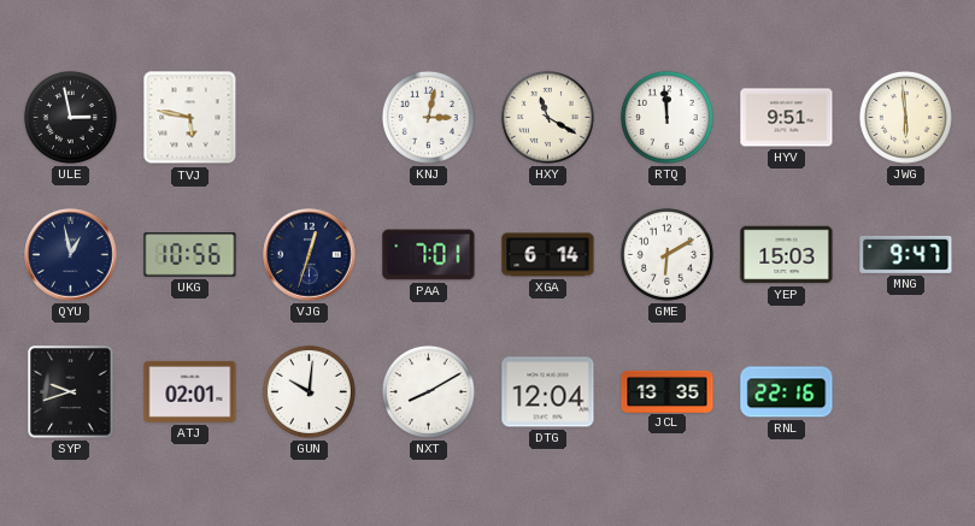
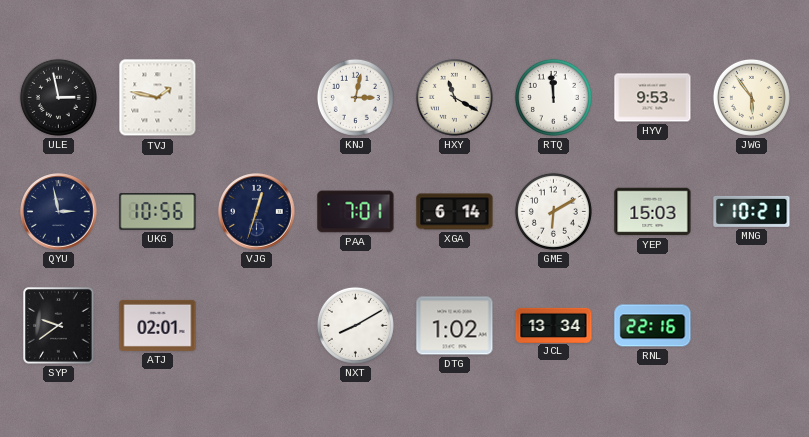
TVJ: 5:47 -> 1:47
HYV: 9:51 -> 9:53
JWG: 5:59 -> 5:54
QYU: 12:58 -> 2:58
MNG: 9:47 -> 10:21
SYP: 9:42 -> 9:39
GUN: 10:01 -> none
DTG: 12:04 -> 1:02
JCL: 13:35 -> 13:34
